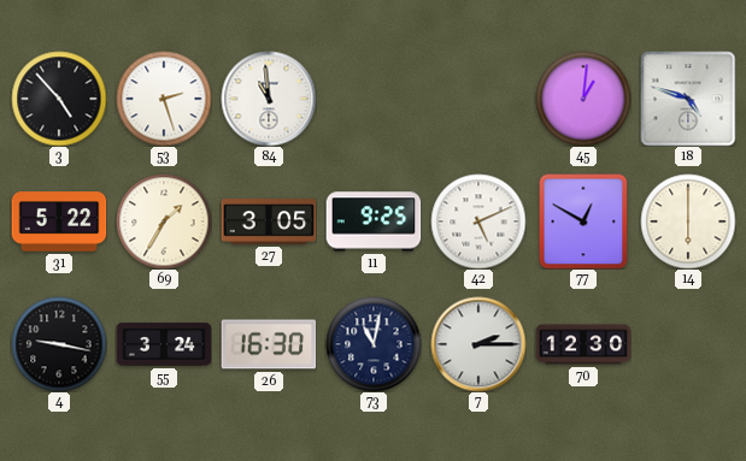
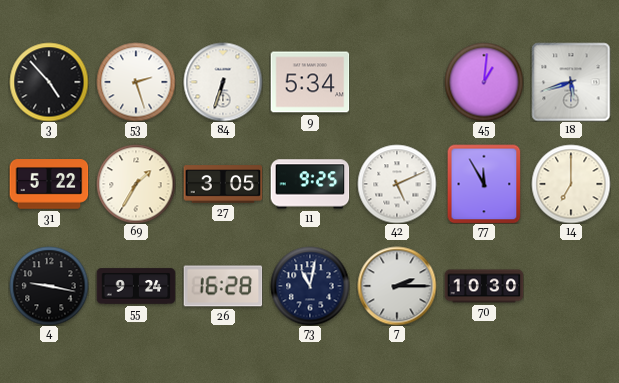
84: 10:59 -> 6:33
9: none -> 5:34
18: 4:48 -> 5:42
77: 12:50 -> 11:55
14: 6:00 -> 7:00
55: 3:24 -> 9:24
26: 16:30 -> 16:28
70: 12:30 -> 10:30
